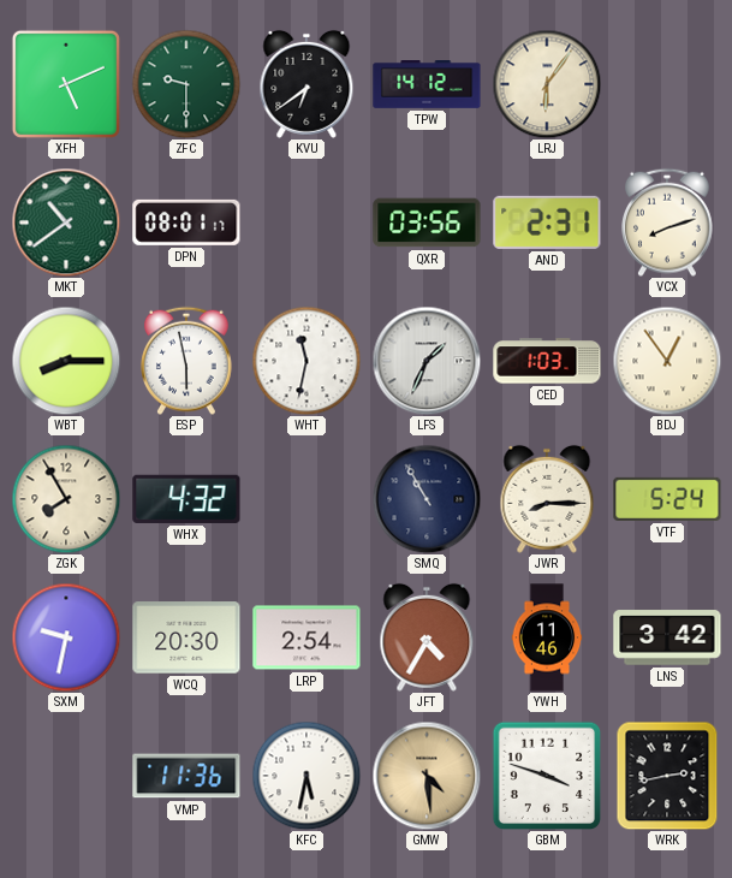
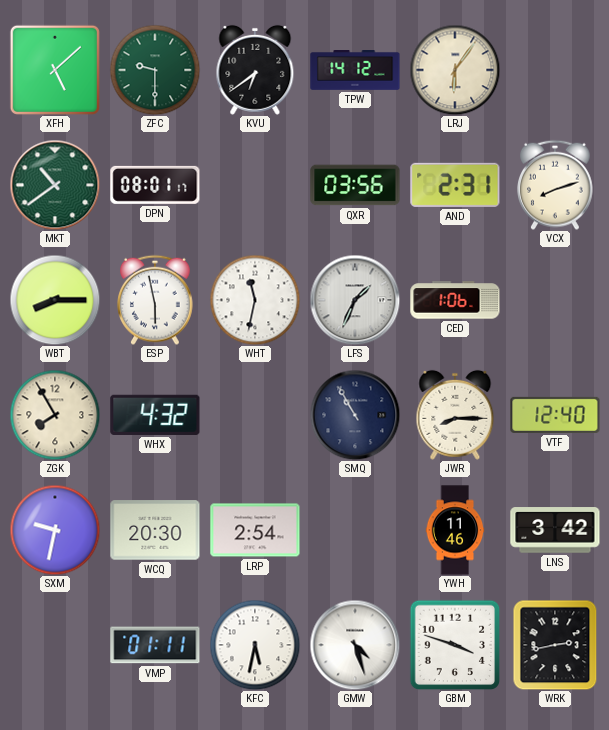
XFH: 5:11 -> 5:08
CED: 1:03 -> 1:06
BDJ: 12:54 -> none
VTF: 5:24 -> 12:40
JFT: 4:35 -> none
VMP: 11:36 -> 01:11
GMW: 4:29 -> 4:27
GMW dial: champagne -> white
